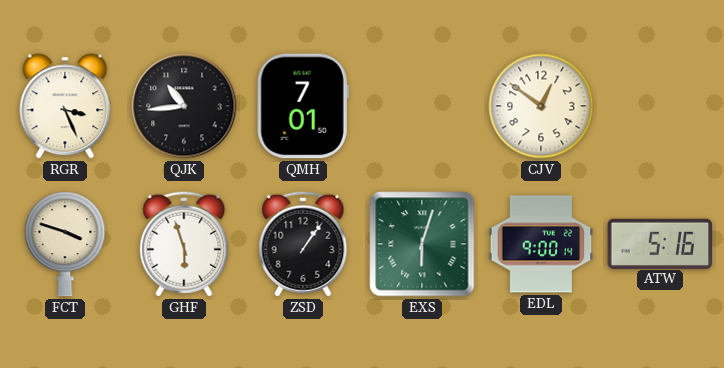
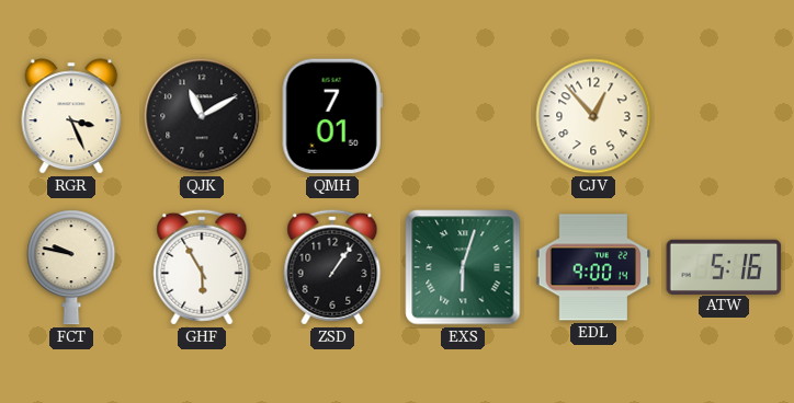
QJK: 10:44 -> 11:10
CJV: 12:51 -> 12:53
FCT: 3:48 -> 9:47
GHF: 5:57 -> 5:55
